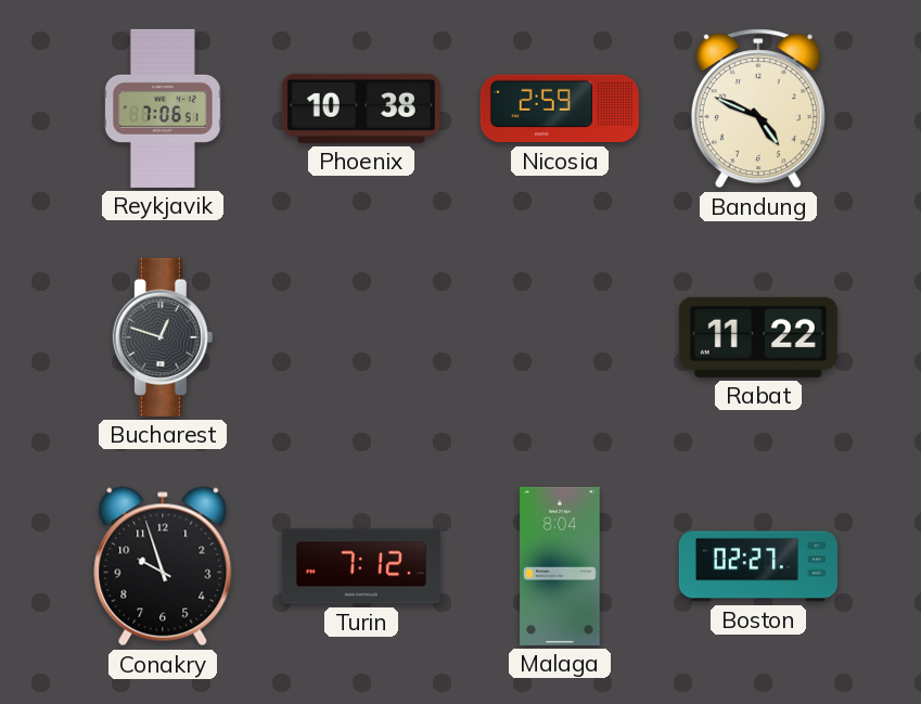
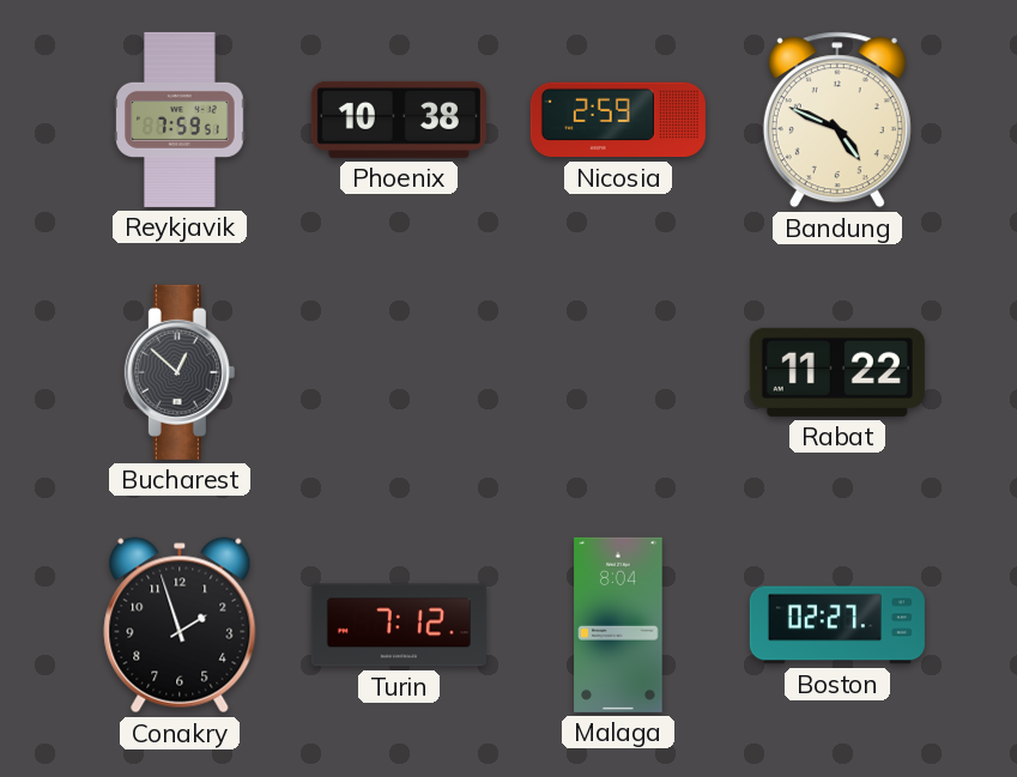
Reykjavik: 7:06 -> 7:59
Bucharest: 12:48 -> 12:52
Conakry: 9:57 -> 1:57
